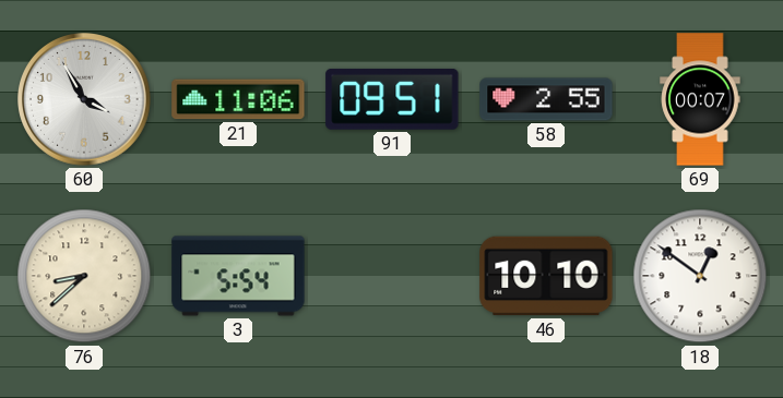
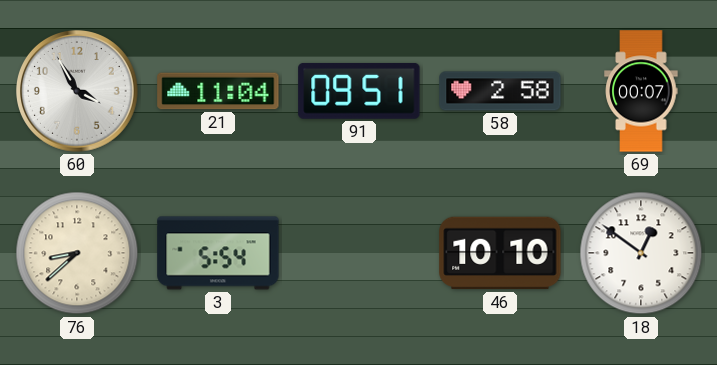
21: 11:06 -> 11:04
58: 2:55 -> 2:58
